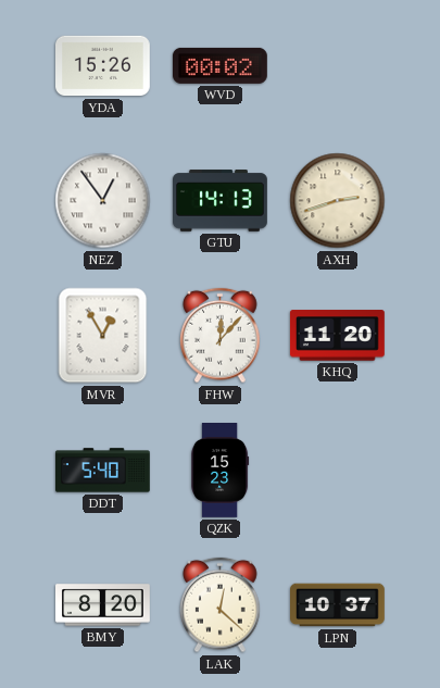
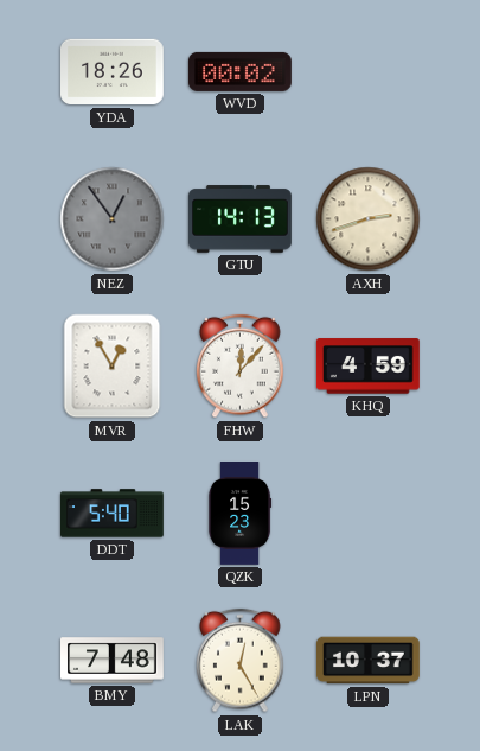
YDA: 15:26 -> 18:26
NEZ dial: white -> grey
KHQ: 11:20 -> 4:59
BMY: 8:20 -> 7:48
LAK: 12:22 -> 12:25
